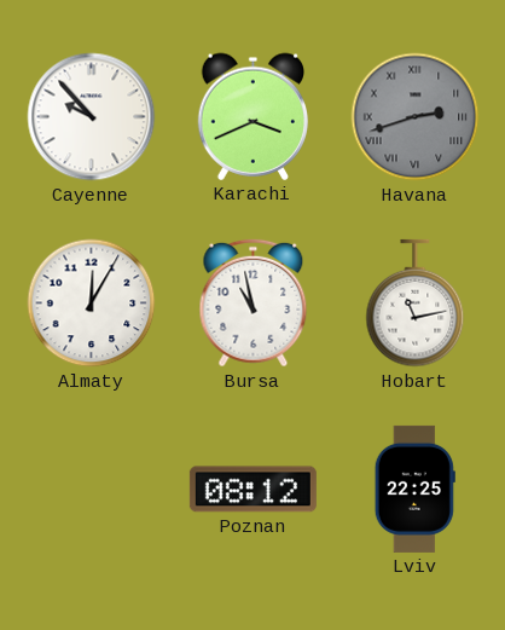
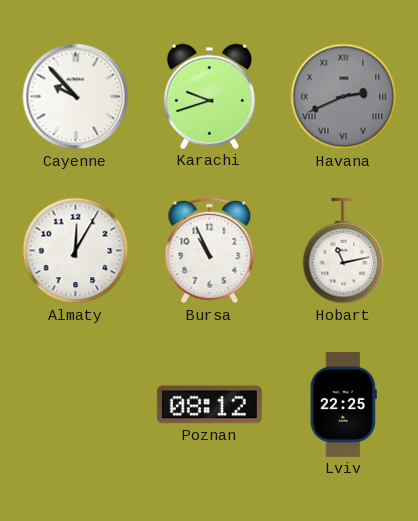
Karachi: 3:41 -> 9:42
Havana: 2:42 -> 2:41
Bursa: 10:58 -> 10:56
